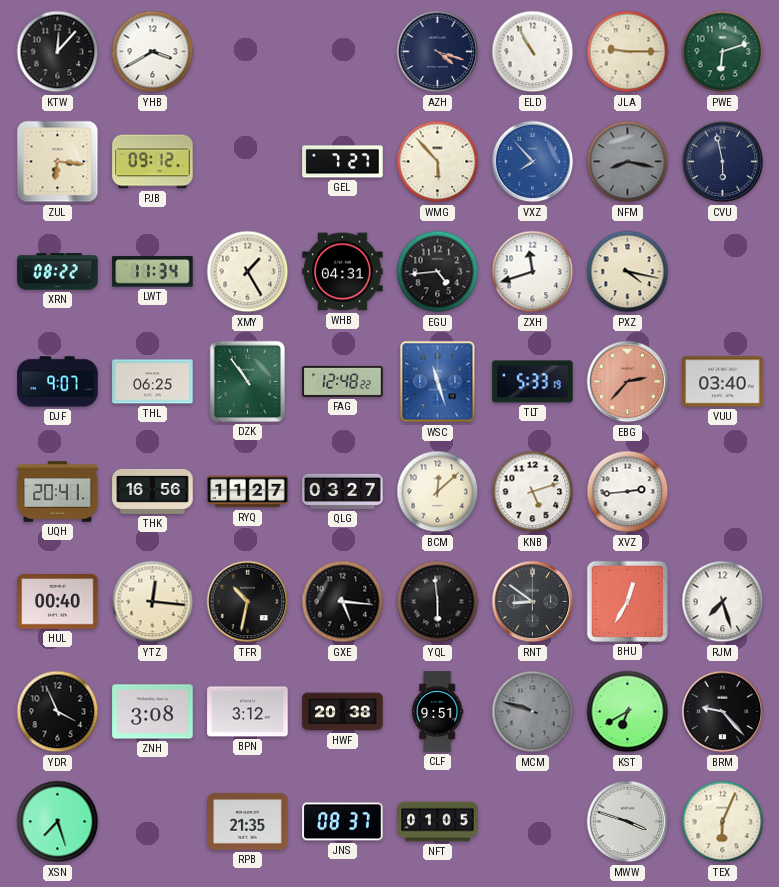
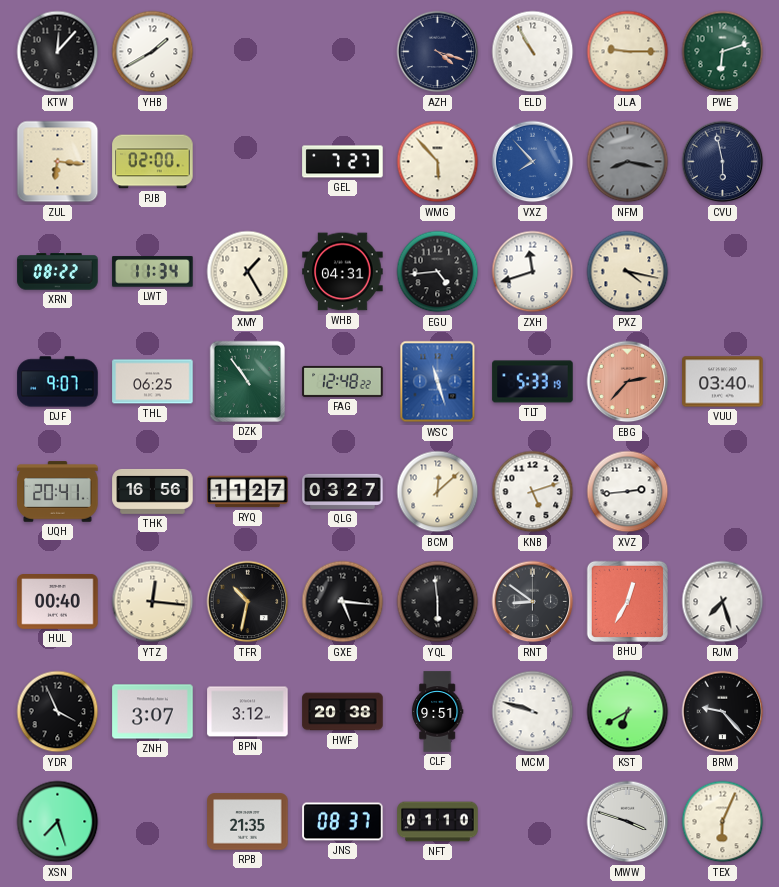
YHB: 3:40 -> 1:40
PJB: 09:12 -> 02:00
ZNH: 3:08 -> 3:07
MCM dial: grey -> white
NFT: 01:05 -> 01:10
